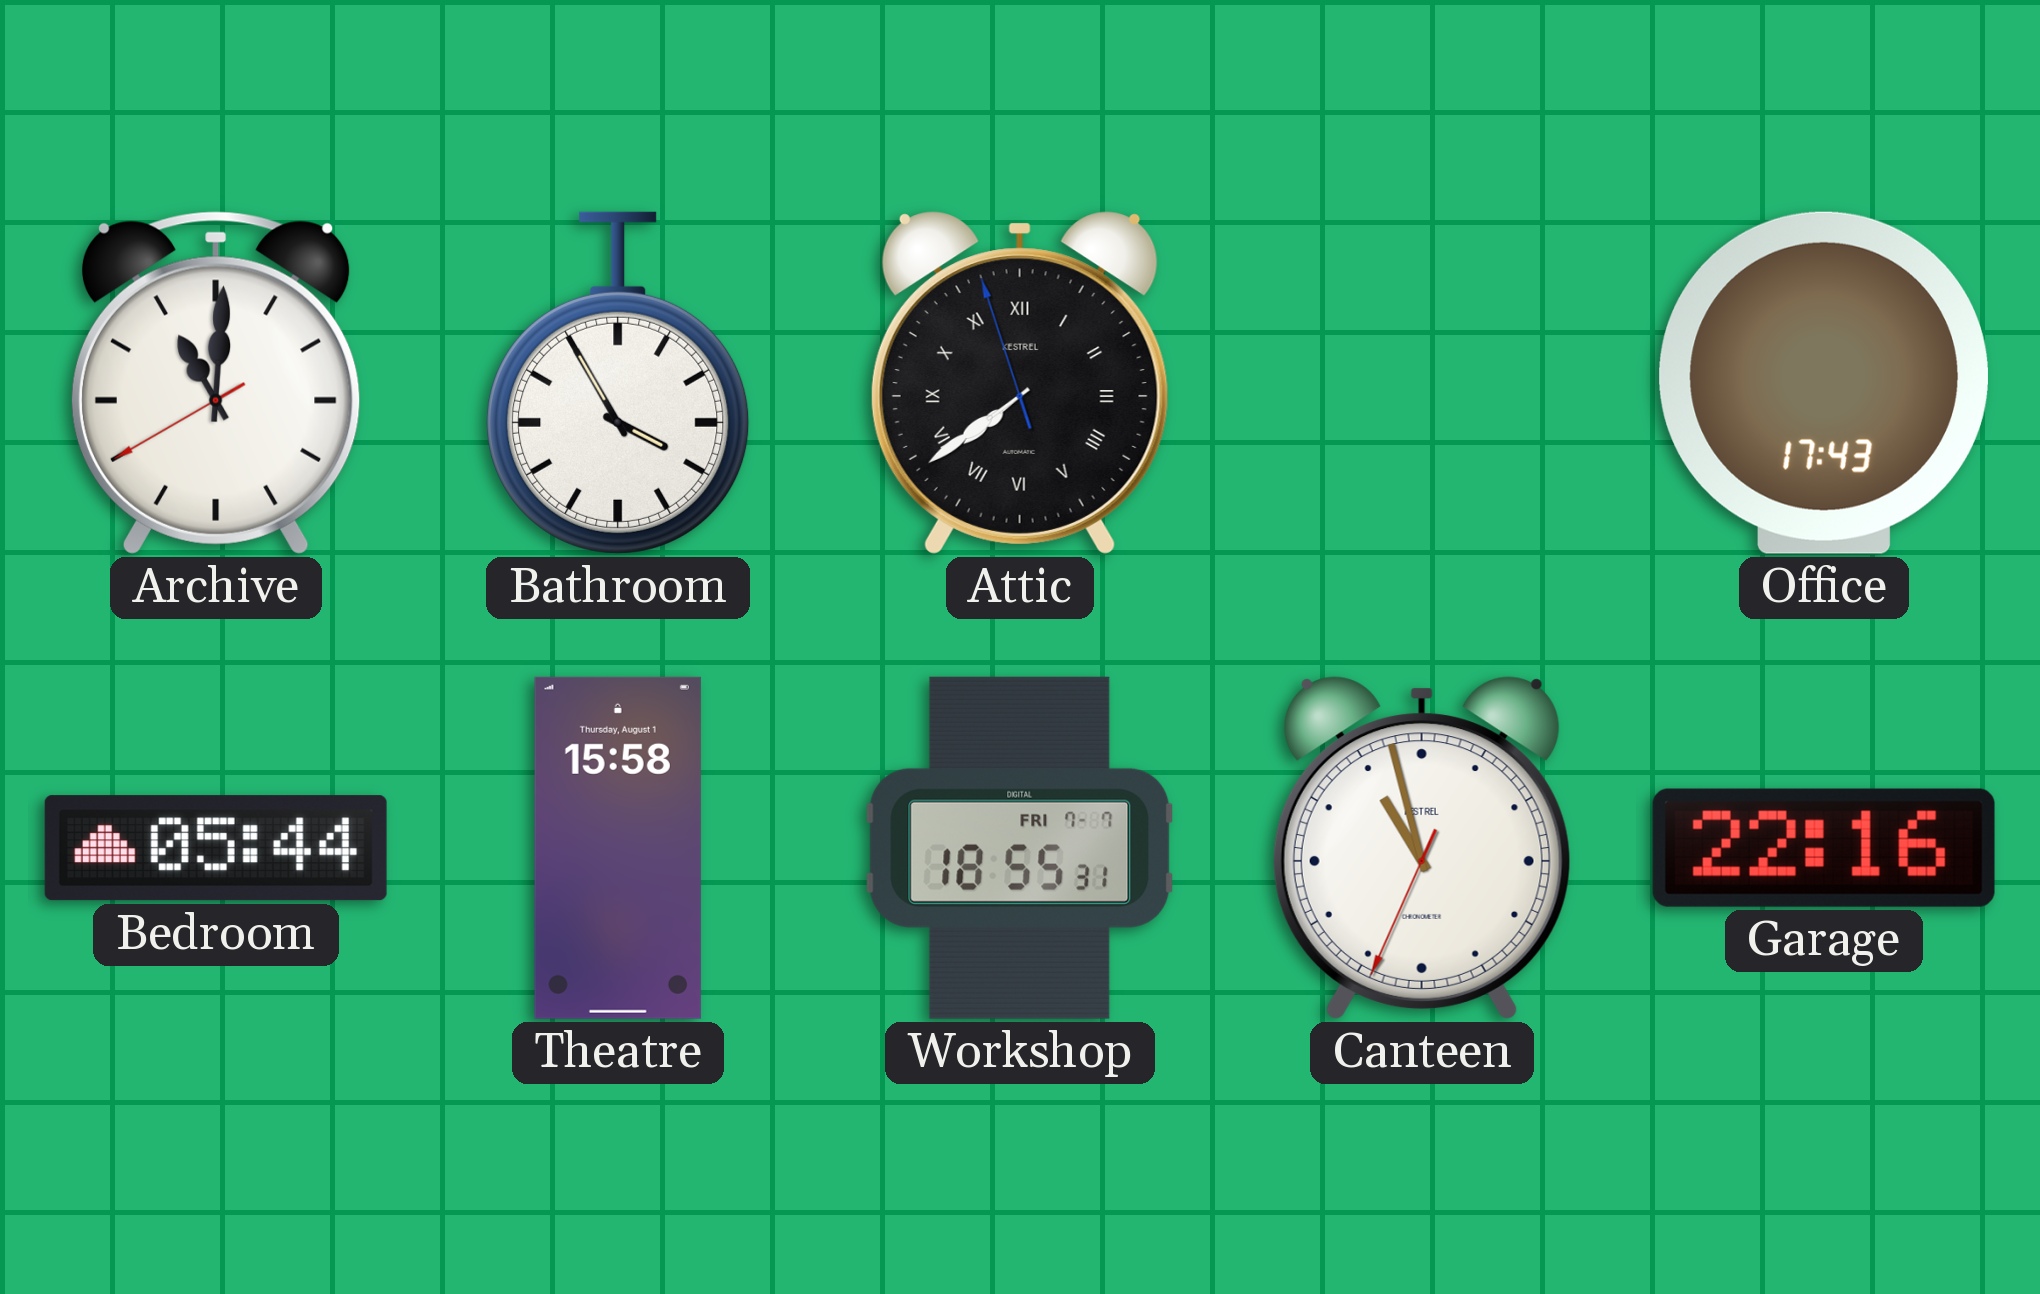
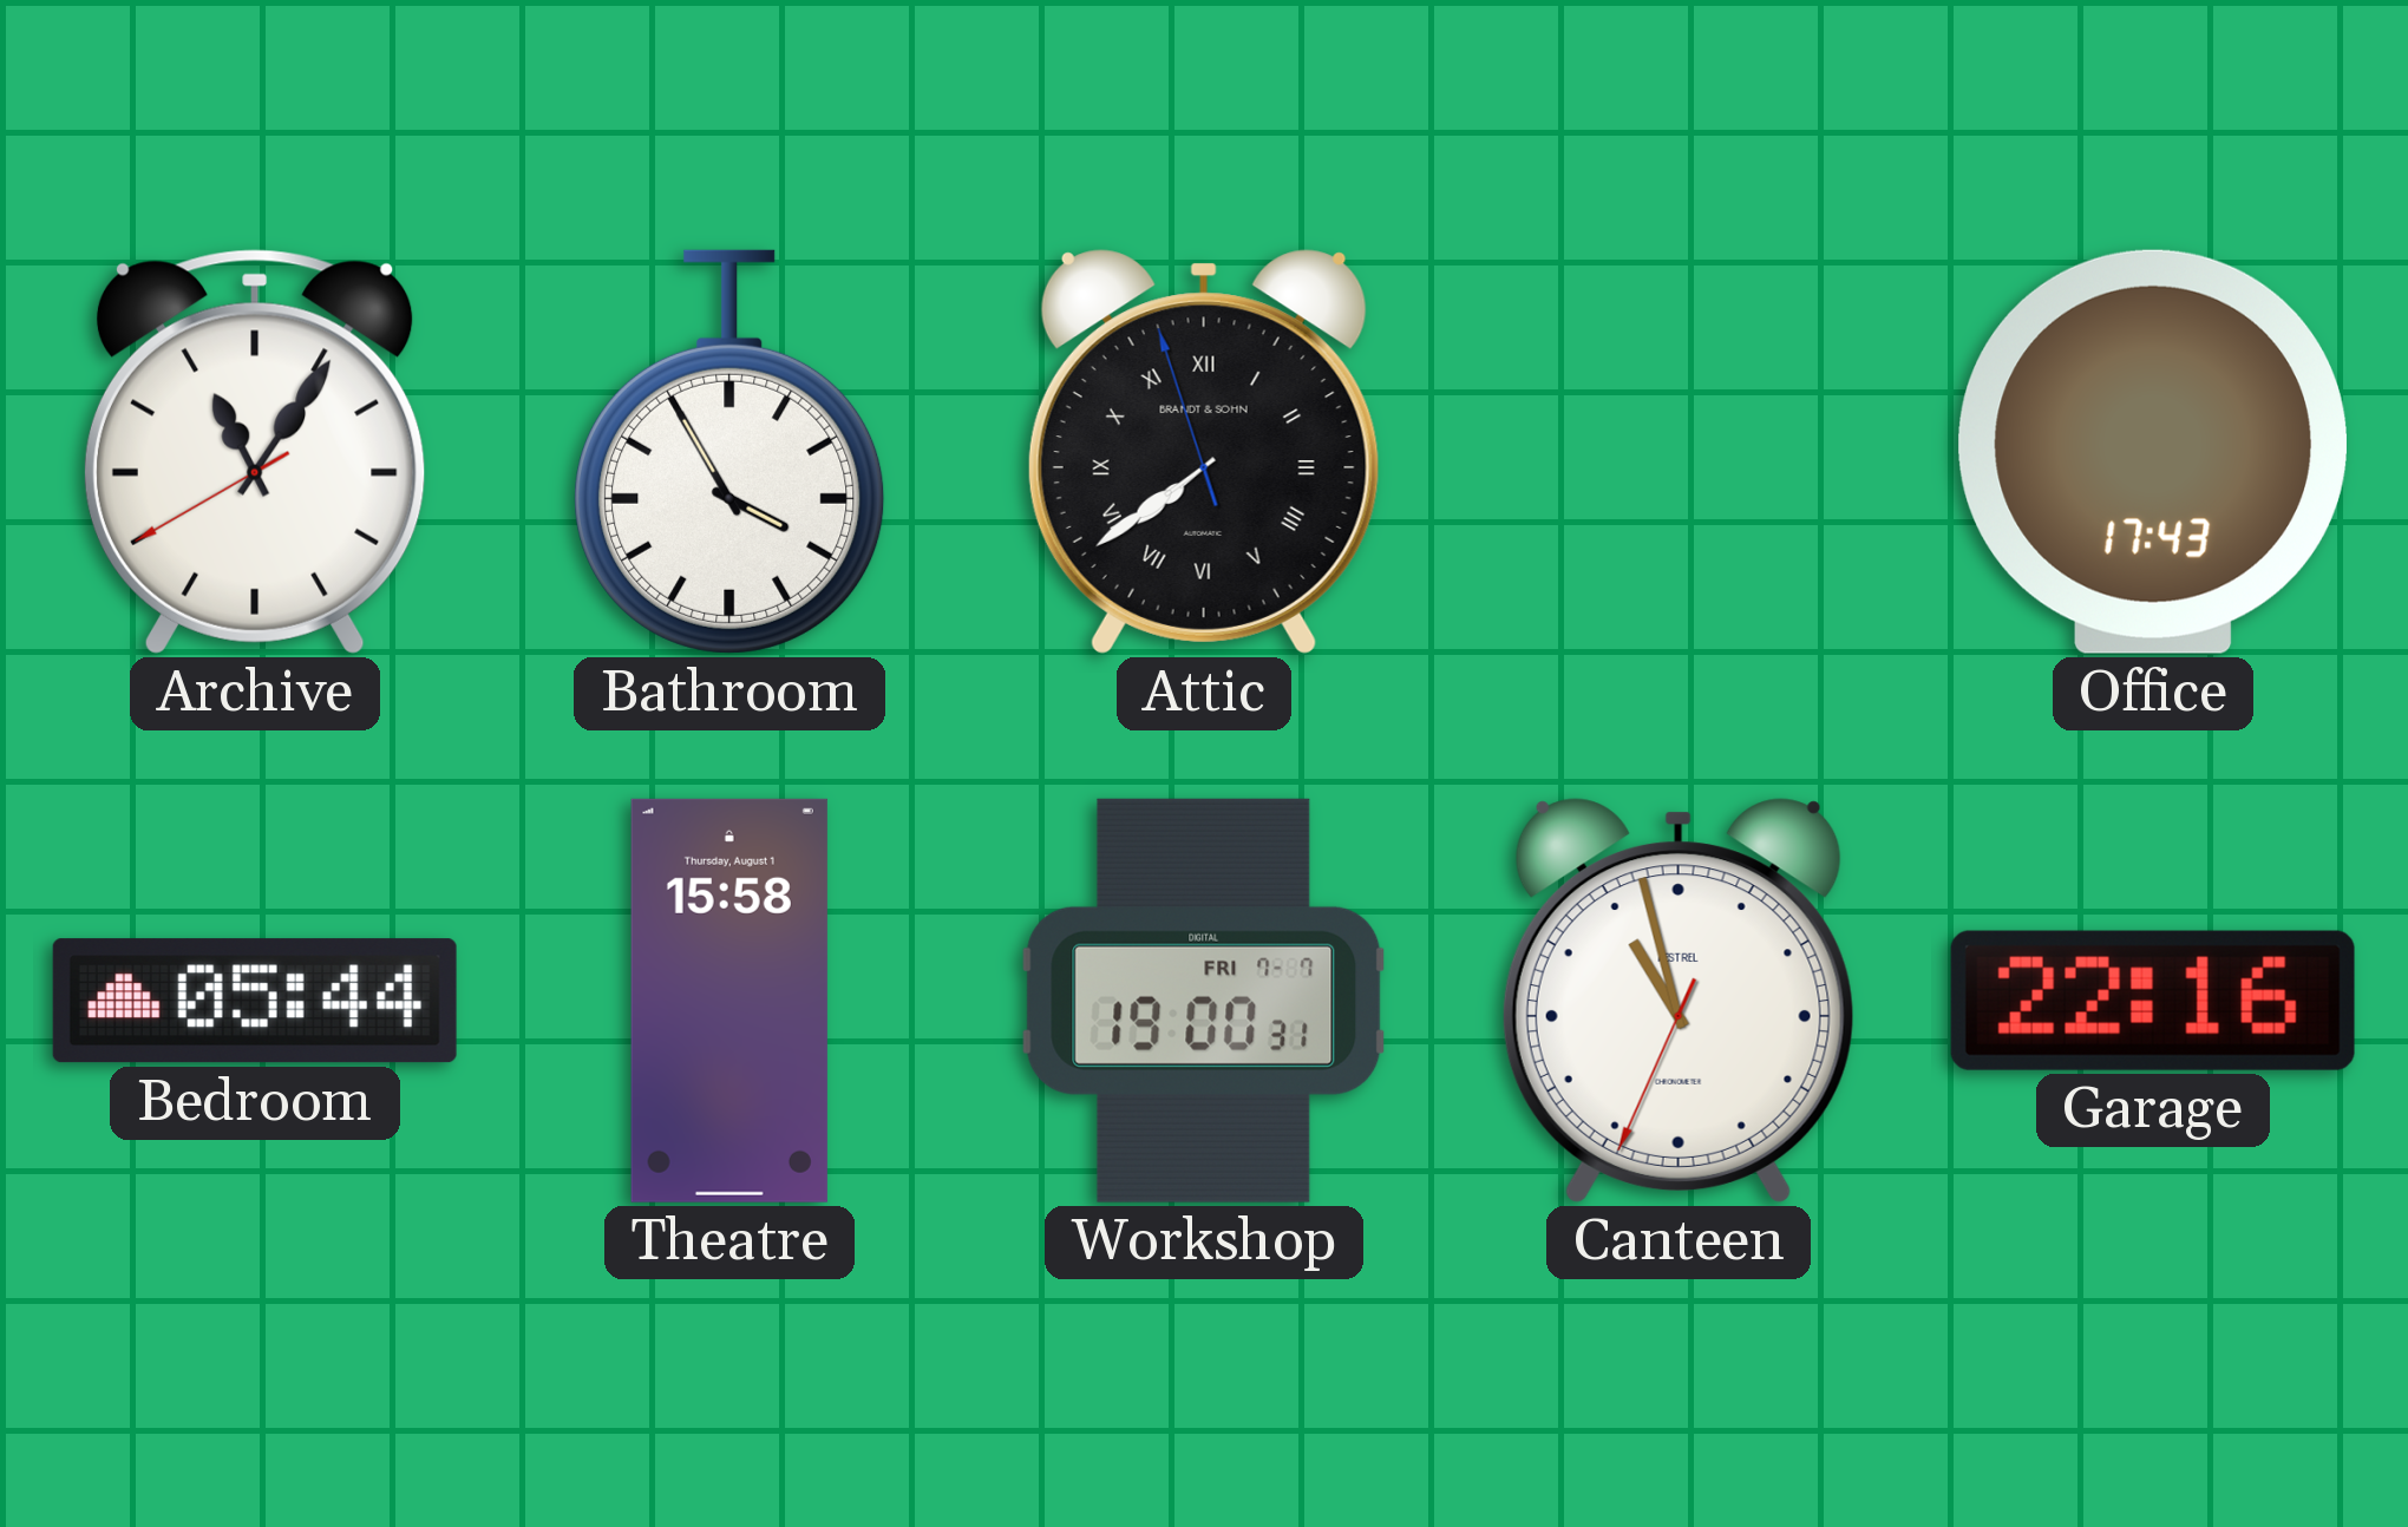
Archive: 11:00 -> 11:05
Attic brand: KESTREL -> BRANDT & SOHN
Workshop: 18:55 -> 19:00
